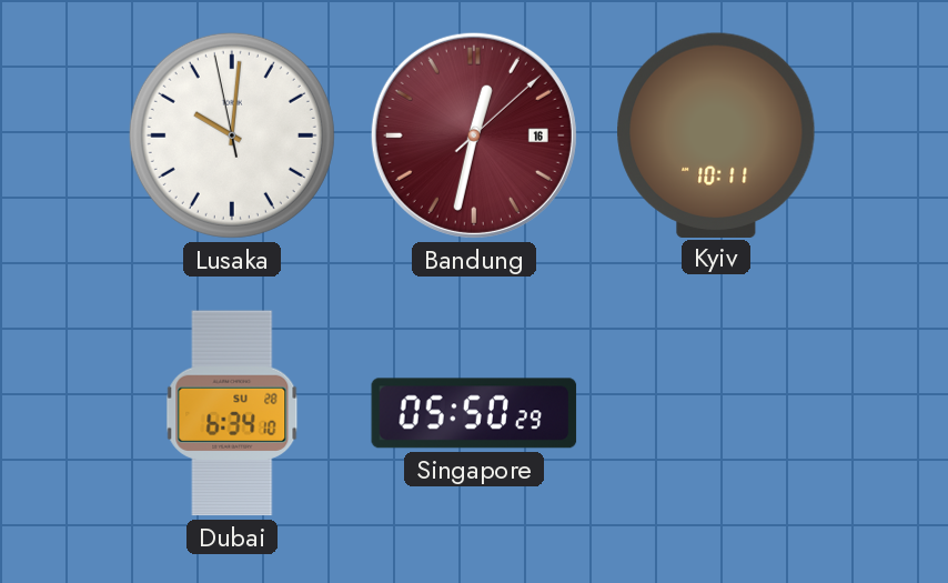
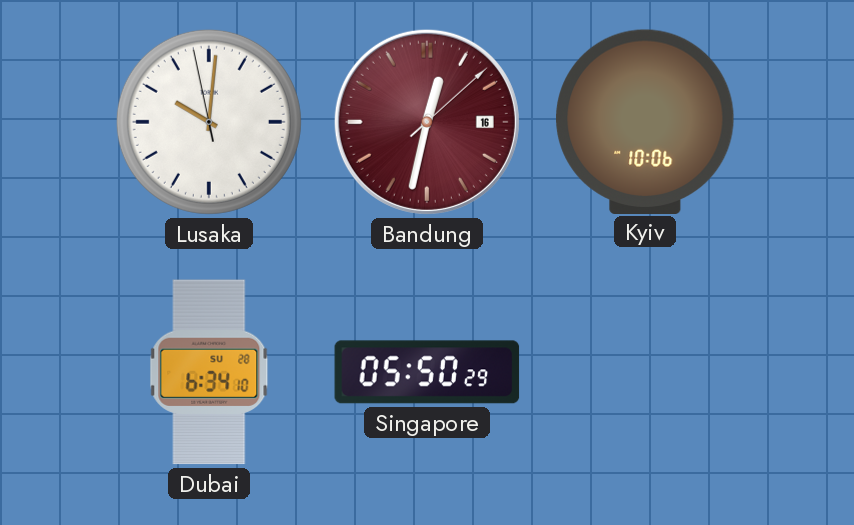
Kyiv: 10:11 -> 10:06
